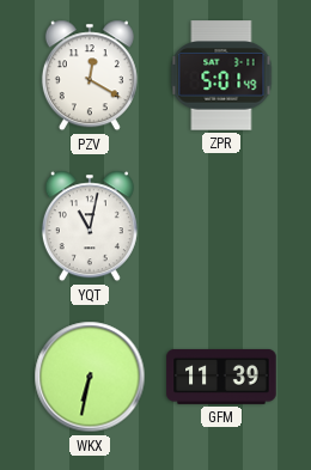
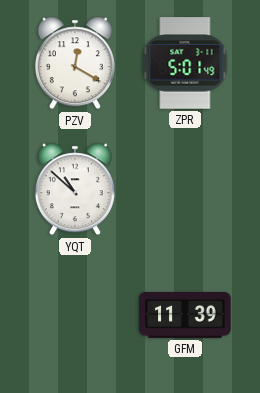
YQT: 11:02 -> 10:52
WKX: 6:32 -> none
